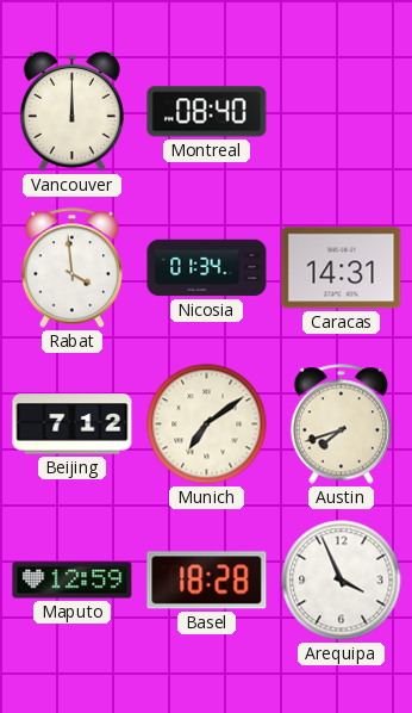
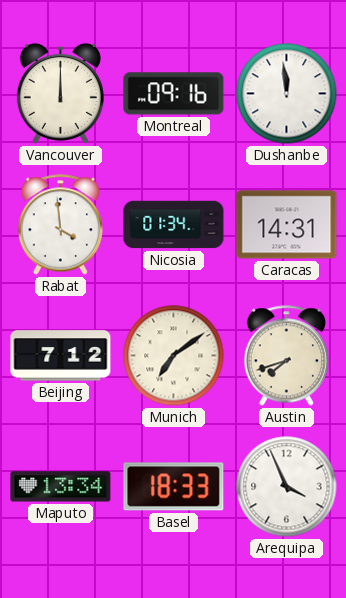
Montreal: 08:40 -> 09:16
Dushanbe: none -> 11:59
Maputo: 12:59 -> 13:34
Basel: 18:28 -> 18:33
